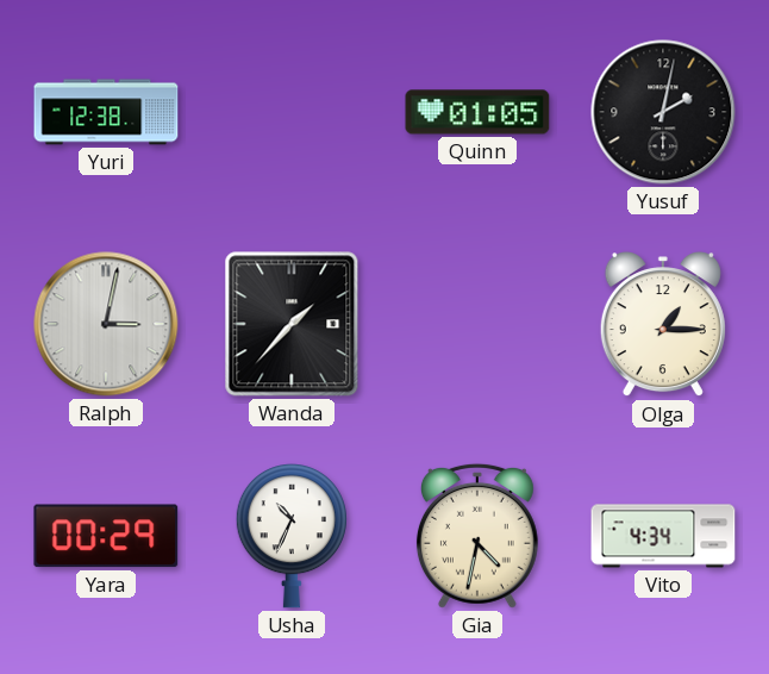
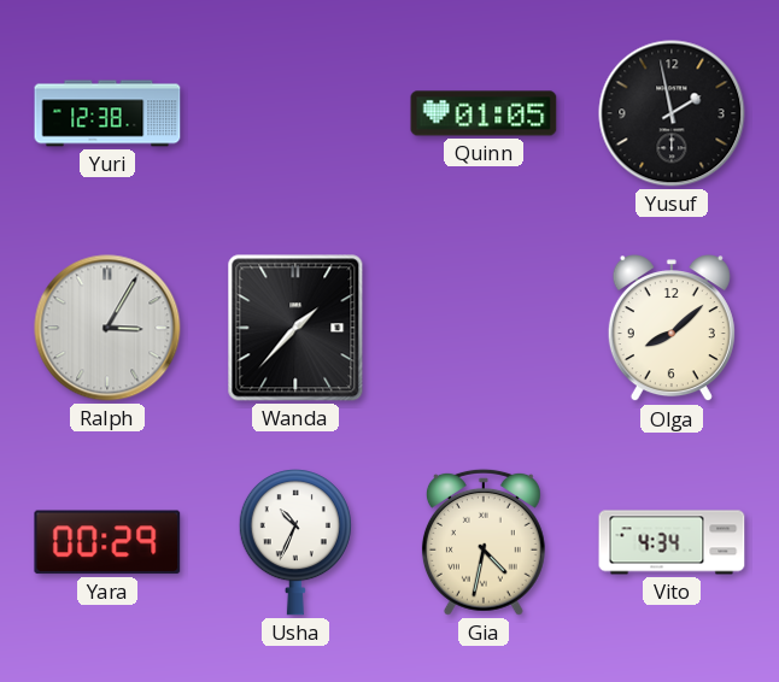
Yusuf: 2:02 -> 1:58
Ralph: 3:02 -> 3:05
Olga: 1:15 -> 8:08
